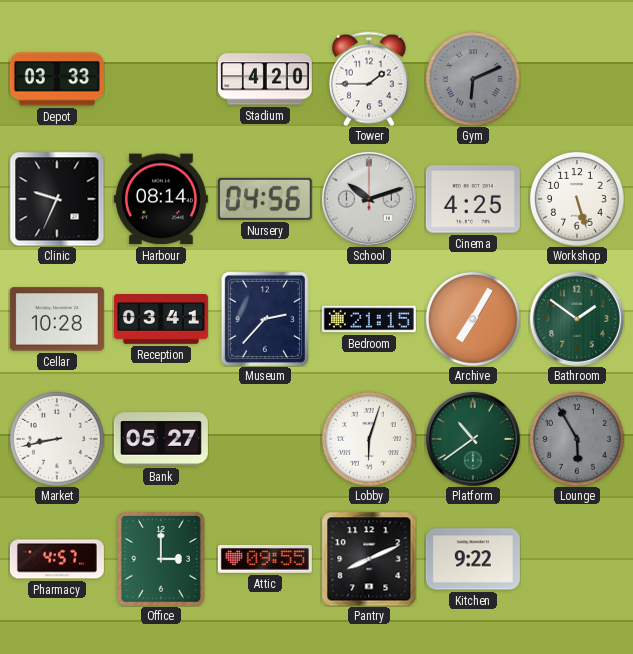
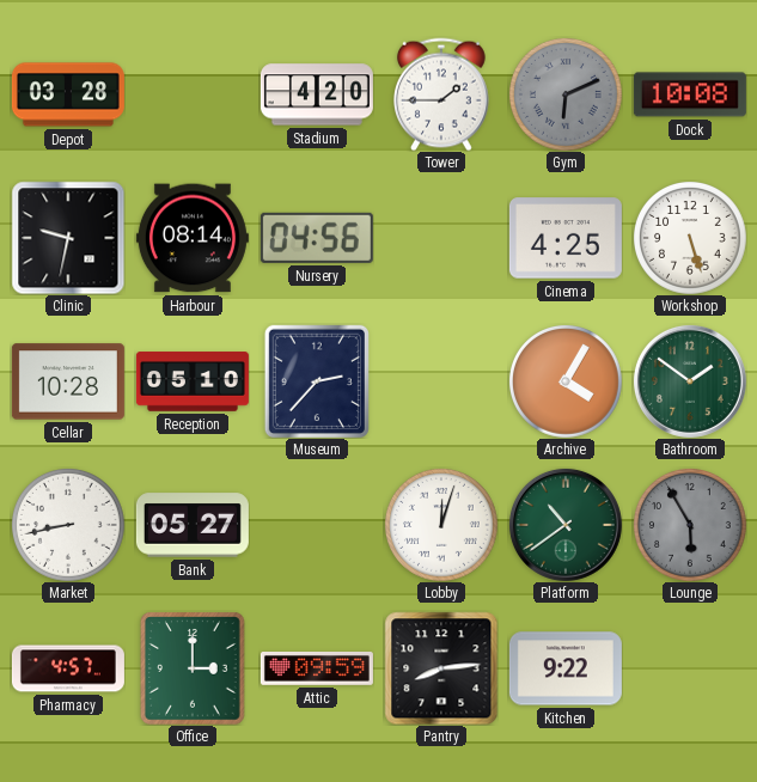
Depot: 03:33 -> 03:28
Dock: none -> 10:08
Clinic: 9:34 -> 9:32
School: 10:12 -> none
Reception: 03:41 -> 05:10
Bedroom: 21:15 -> none
Archive: 7:05 -> 4:05
Lobby: 6:03 -> 12:03
Attic: 09:55 -> 09:59
Pantry: 8:11 -> 8:14
